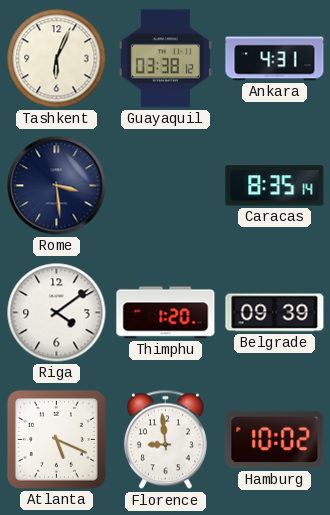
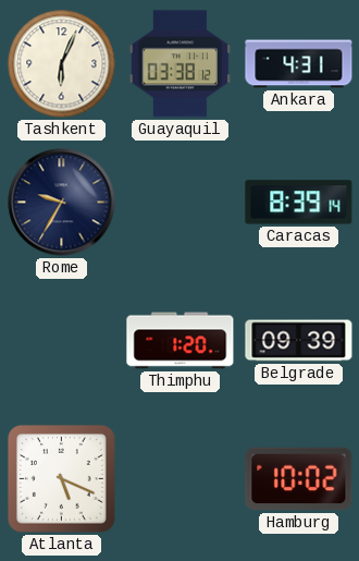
Rome: 3:29 -> 9:35
Caracas: 8:35 -> 8:39
Riga: 4:09 -> none
Florence: 8:59 -> none
